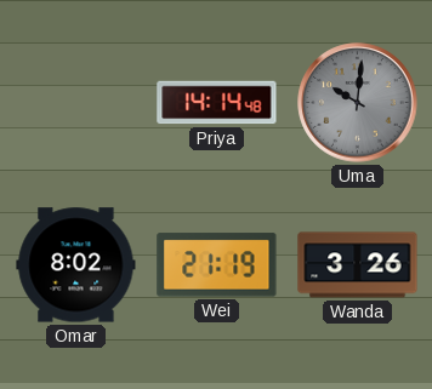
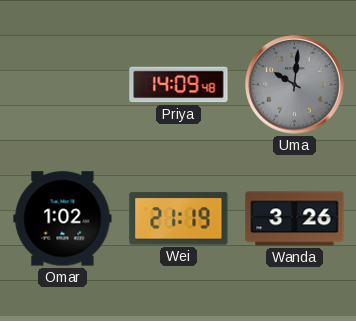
Priya: 14:14 -> 14:09
Omar: 8:02 -> 1:02
